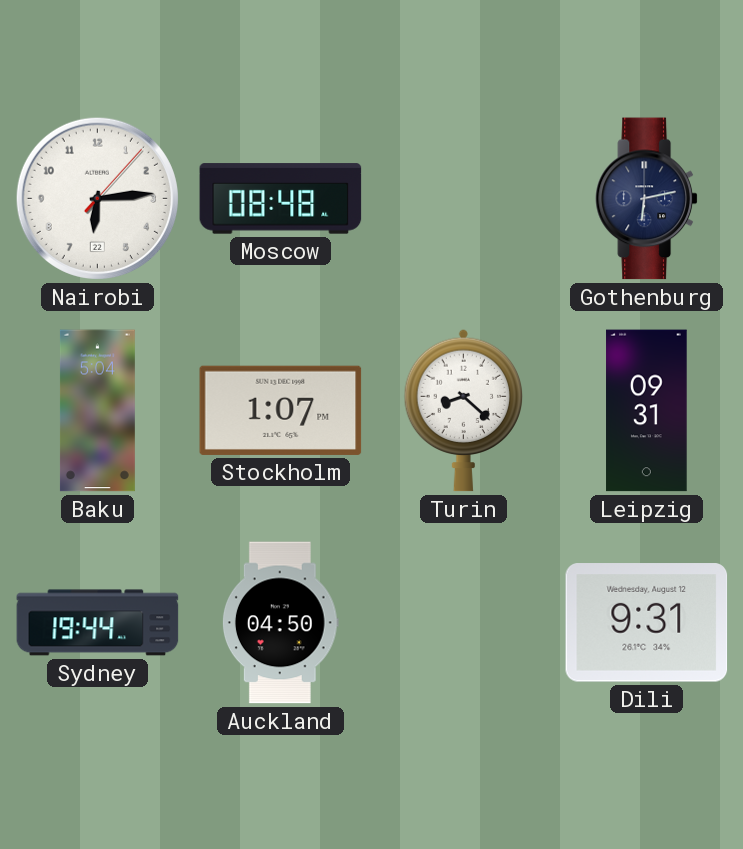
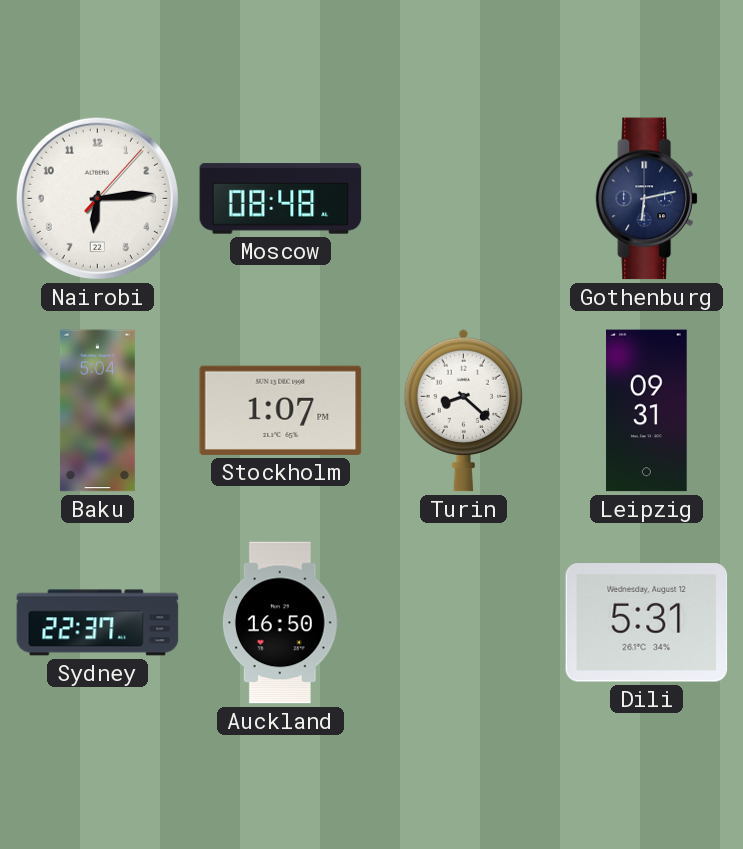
Sydney: 19:44 -> 22:37
Auckland: 04:50 -> 16:50
Dili: 9:31 -> 5:31
